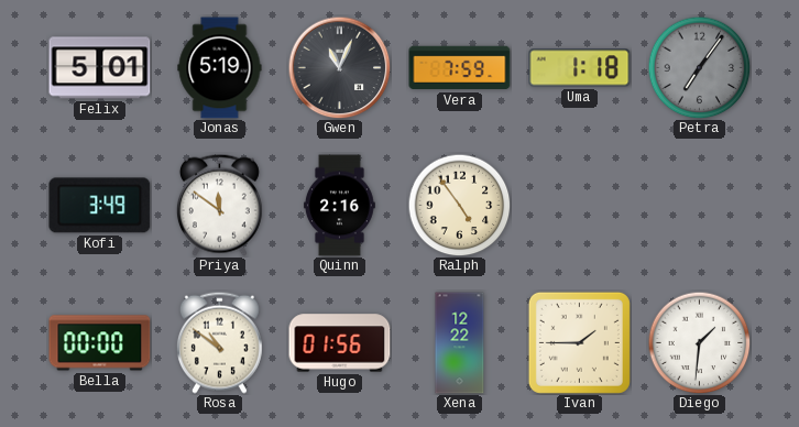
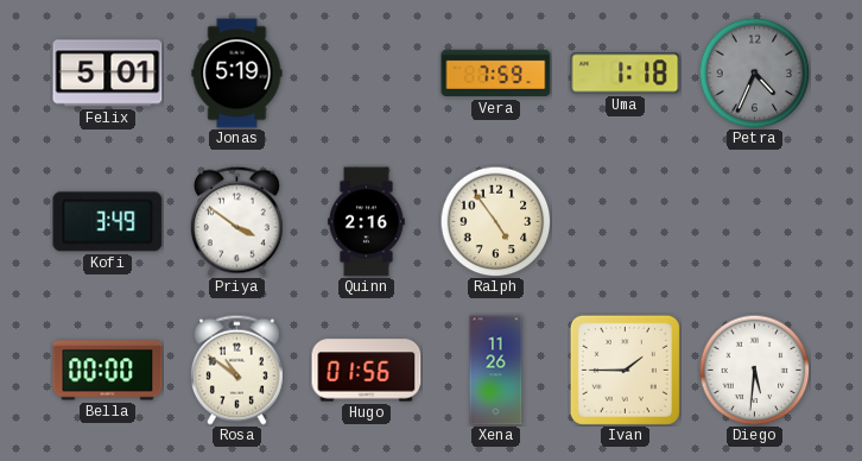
Gwen: 11:04 -> none
Petra: 7:06 -> 4:34
Priya: 11:51 -> 3:51
Xena: 12:22 -> 11:26
Diego: 1:31 -> 5:31
